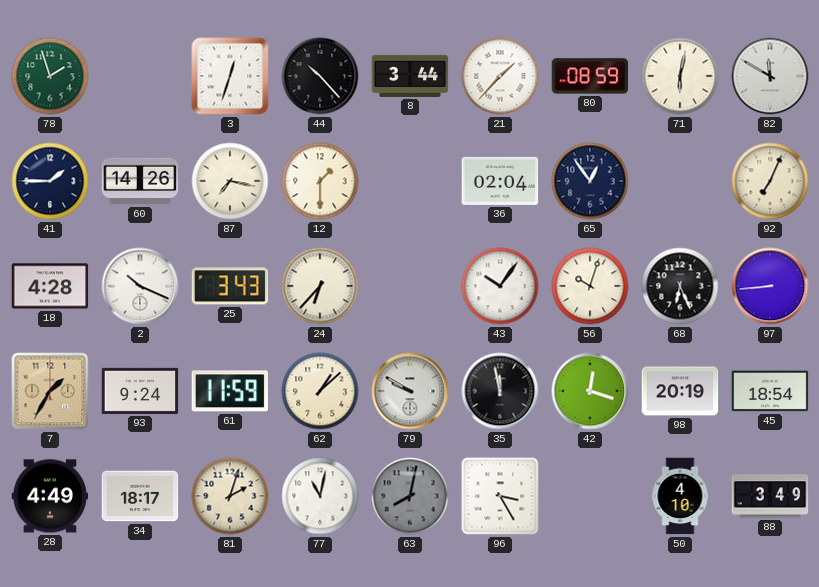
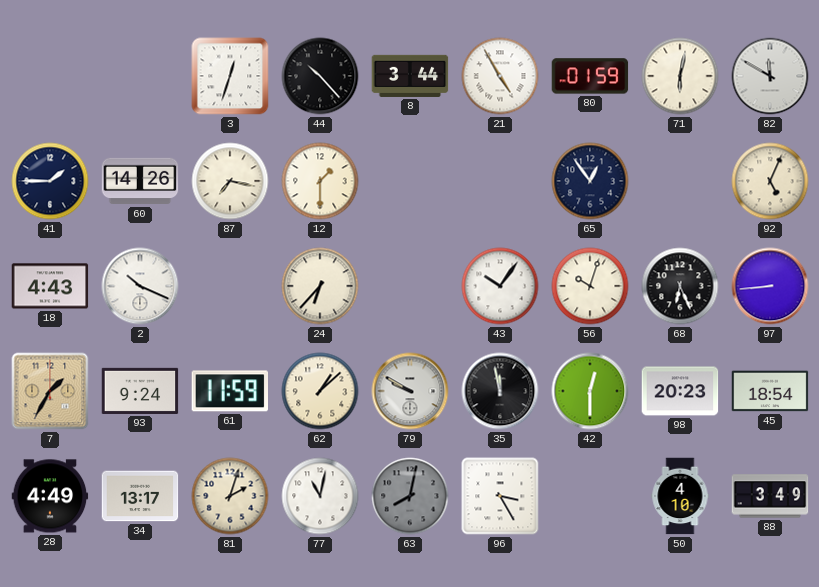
78: 1:57 -> none
21: 1:37 -> 4:55
80: 08:59 -> 01:59
36: 02:04 -> none
92: 7:04 -> 5:04
18: 4:28 -> 4:43
25: 3:43 -> none
42: 12:18 -> 12:30
98: 20:19 -> 20:23
34: 18:17 -> 13:17
